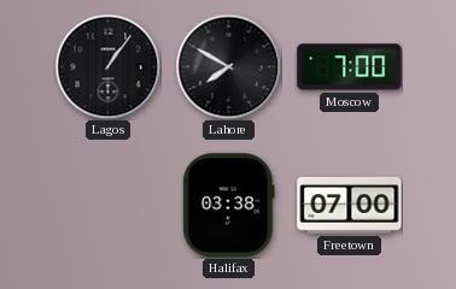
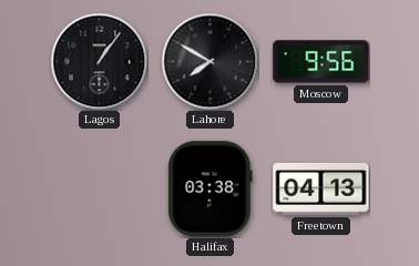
Moscow: 7:00 -> 9:56
Freetown: 07:00 -> 04:13
